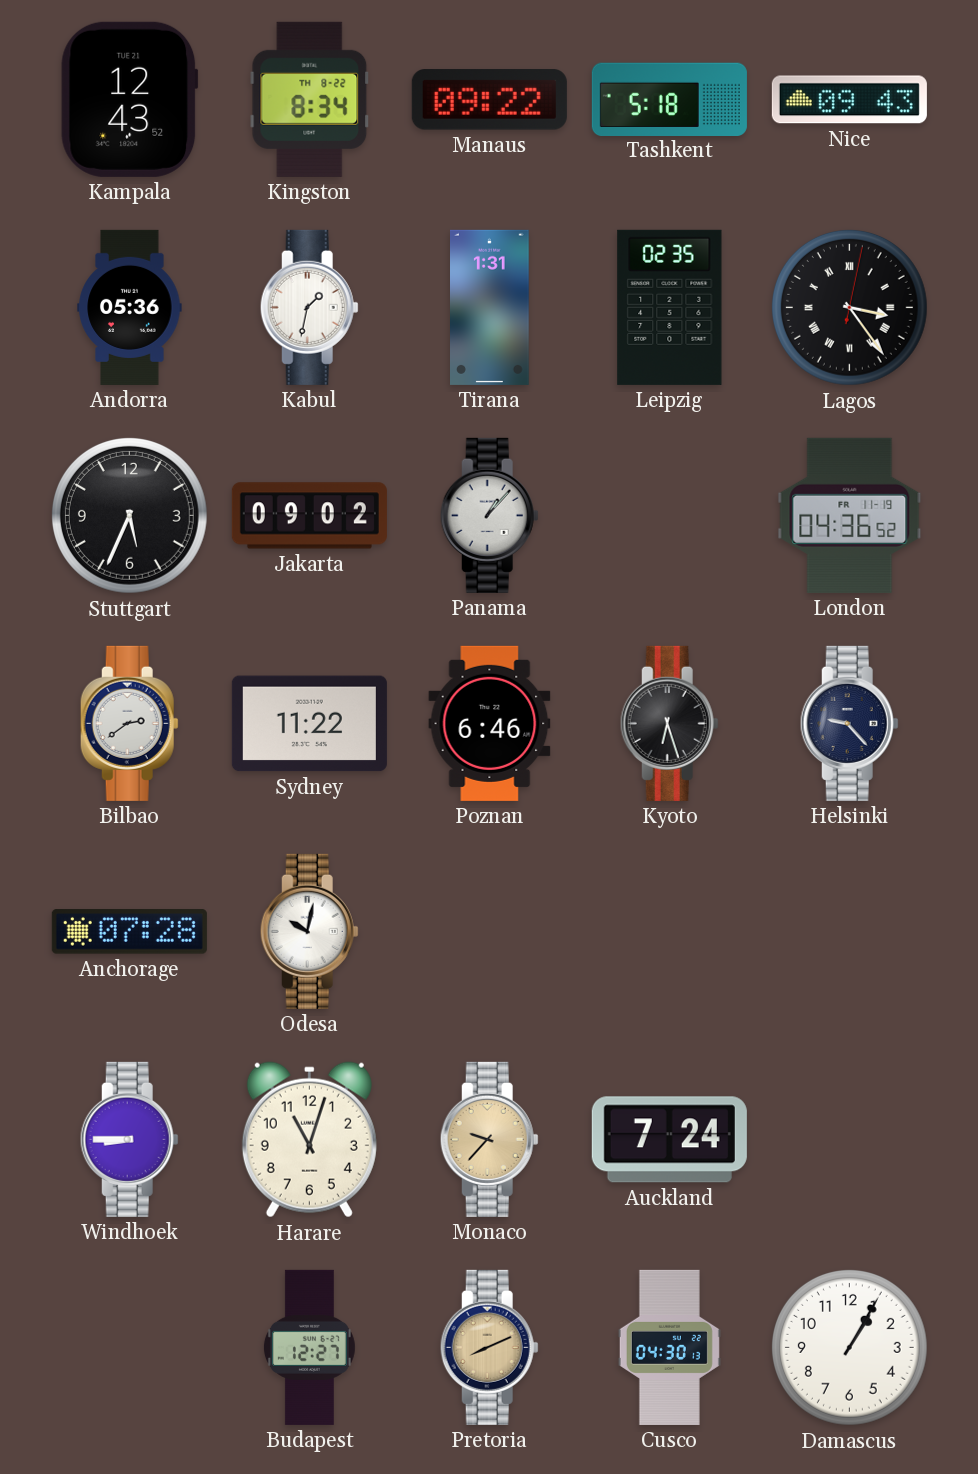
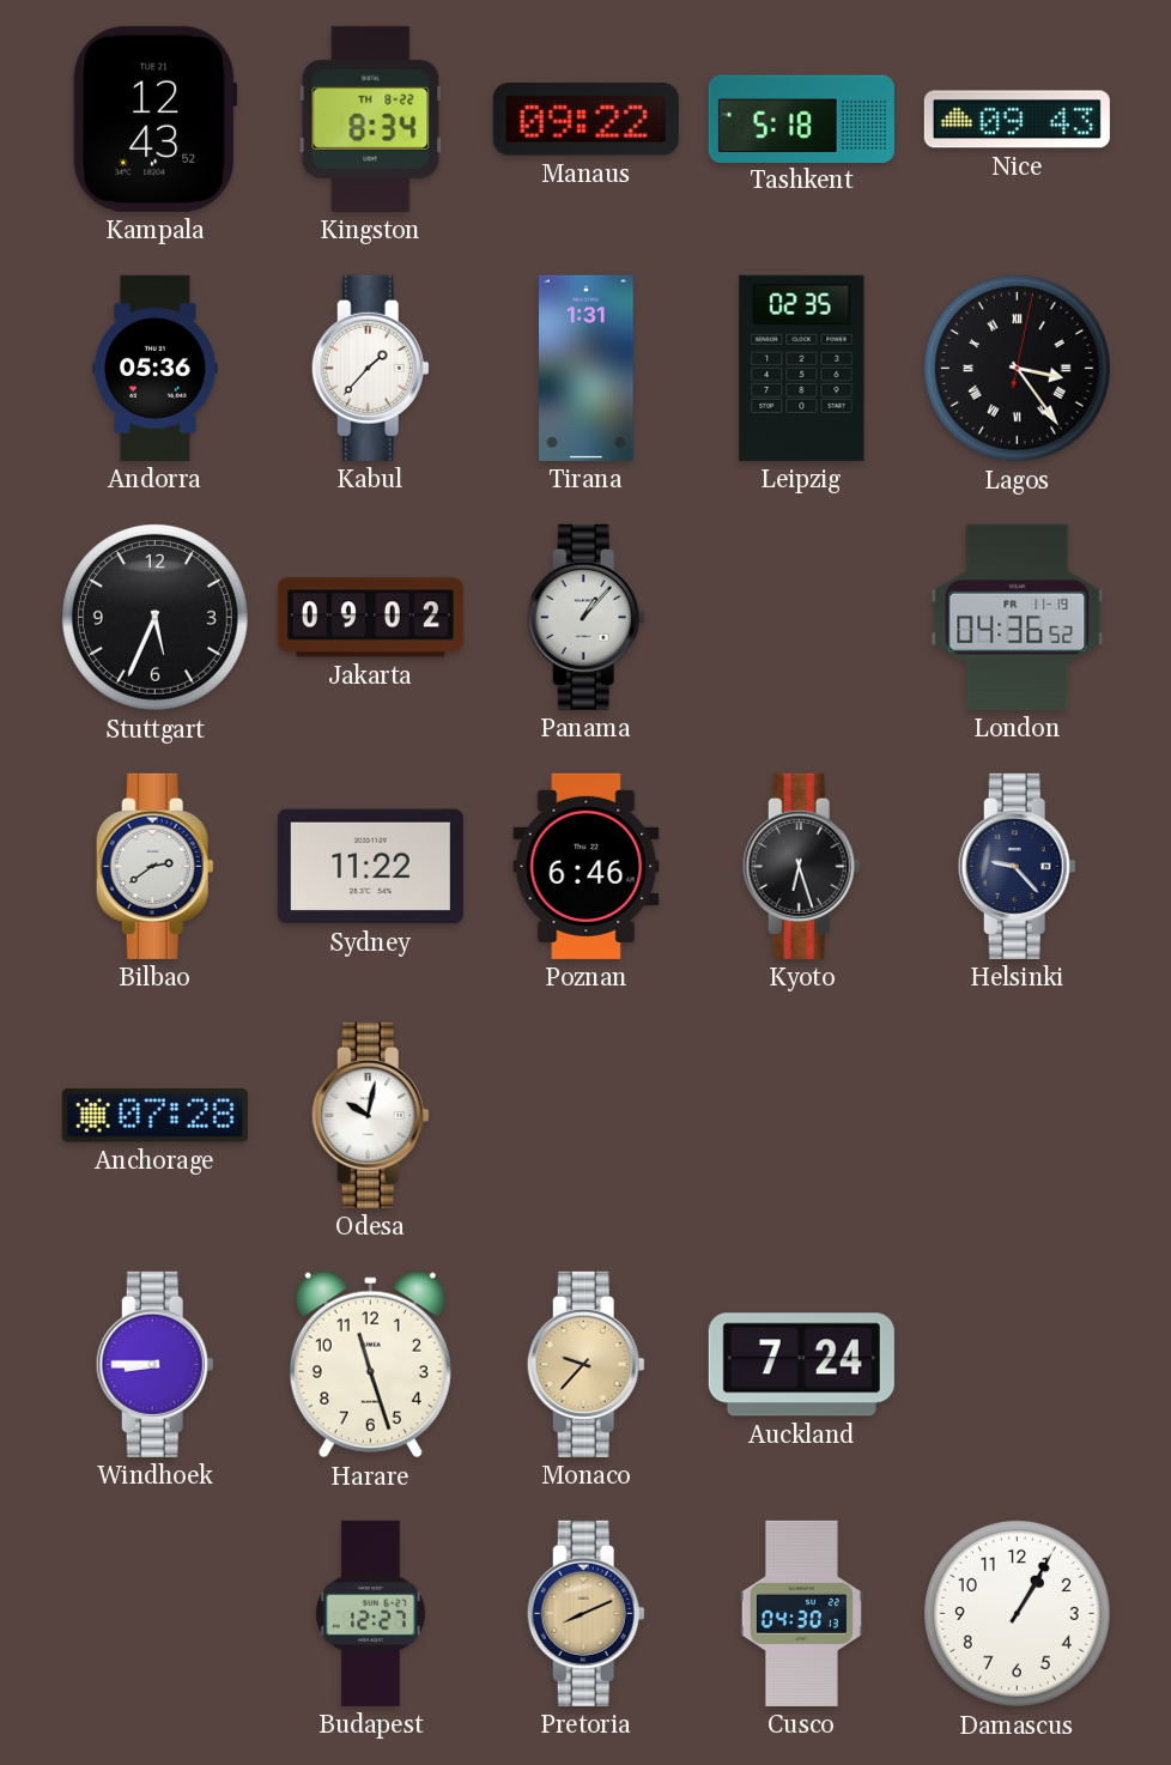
Kabul: 1:32 -> 1:37
Harare: 11:03 -> 11:27
